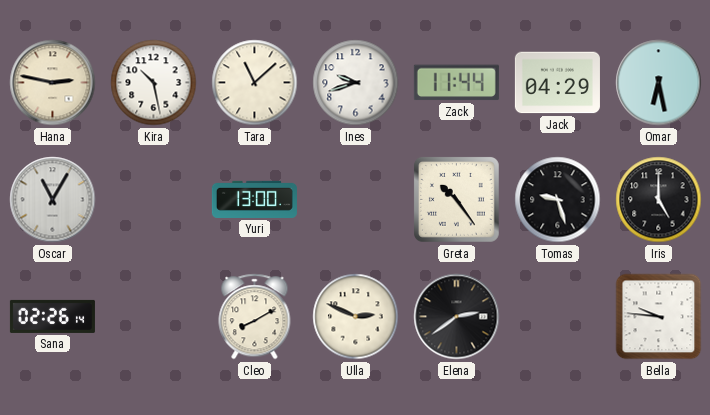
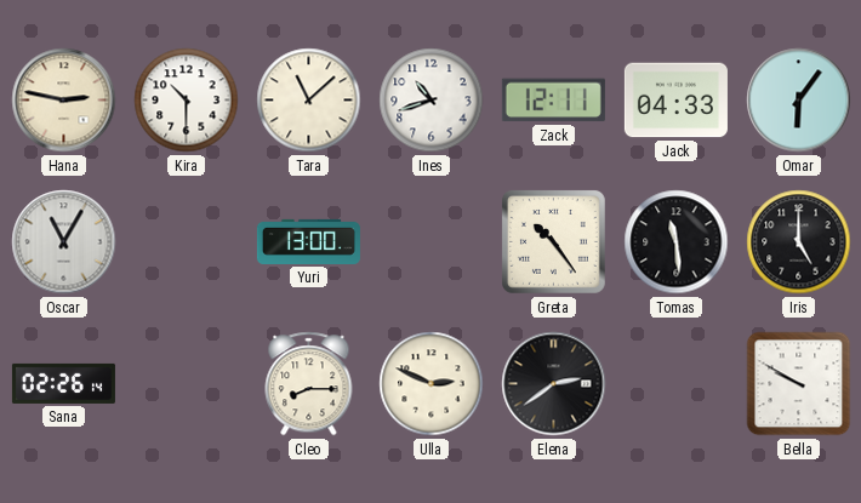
Kira: 10:28 -> 10:30
Ines: 9:42 -> 10:42
Zack: 11:44 -> 12:11
Jack: 04:29 -> 04:33
Omar: 6:28 -> 6:06
Tomas: 9:27 -> 11:29
Cleo: 8:10 -> 8:15
Bella: 9:46 -> 9:50
